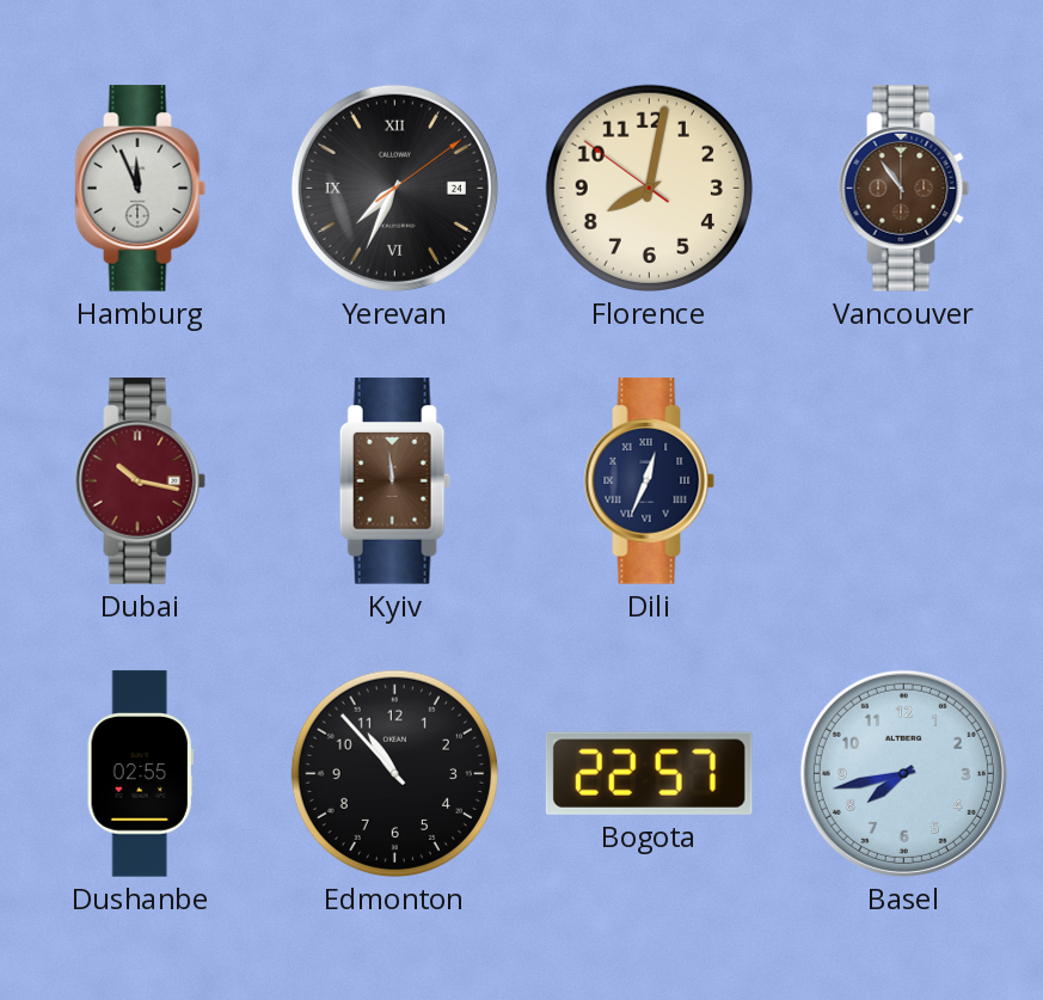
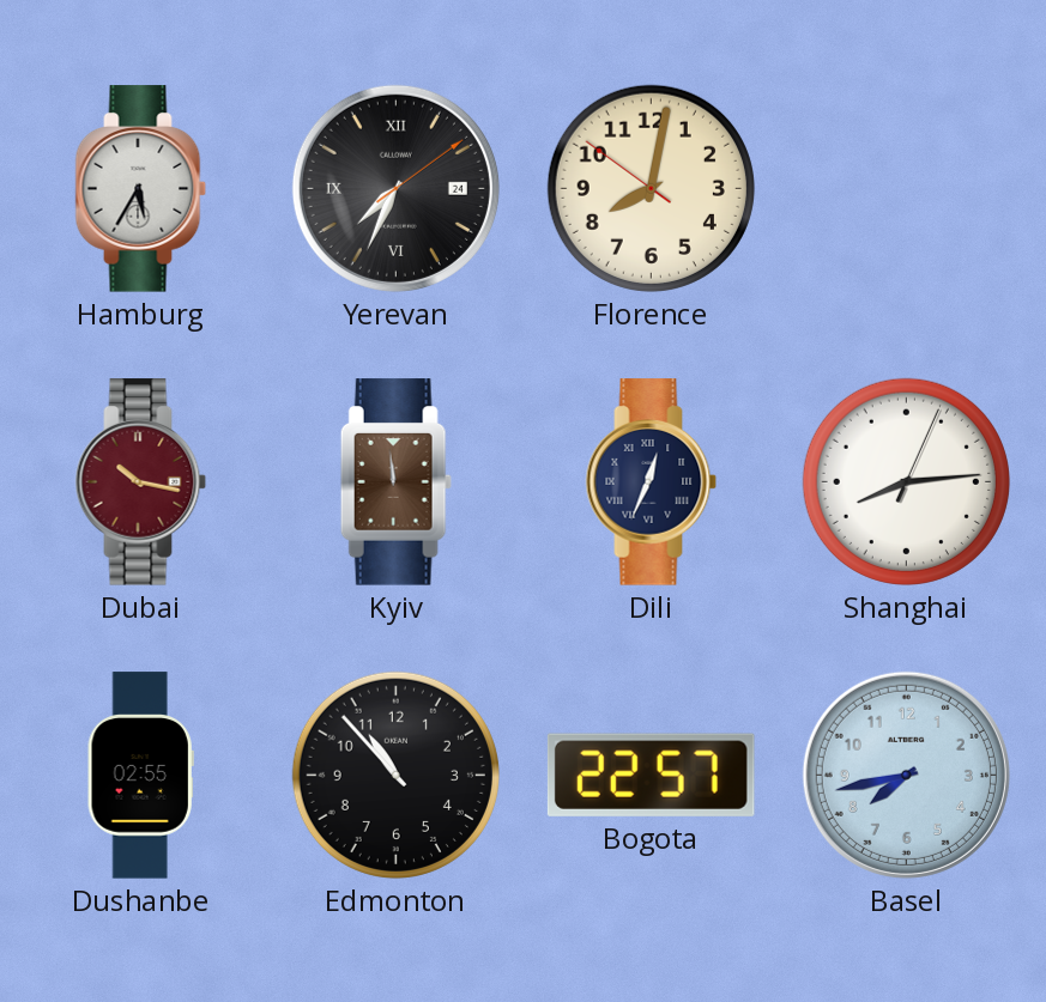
Hamburg: 11:56 -> 5:35
Vancouver: 10:54 -> none
Shanghai: none -> 8:14
